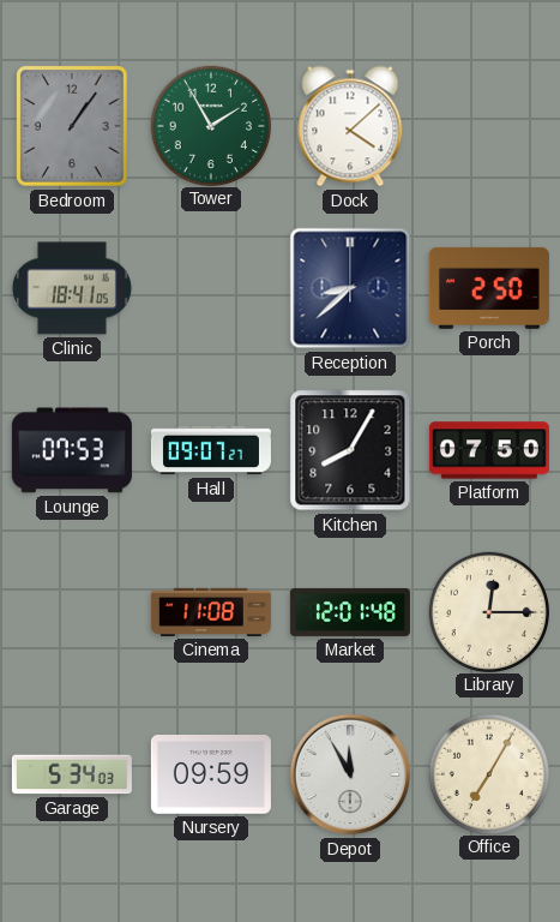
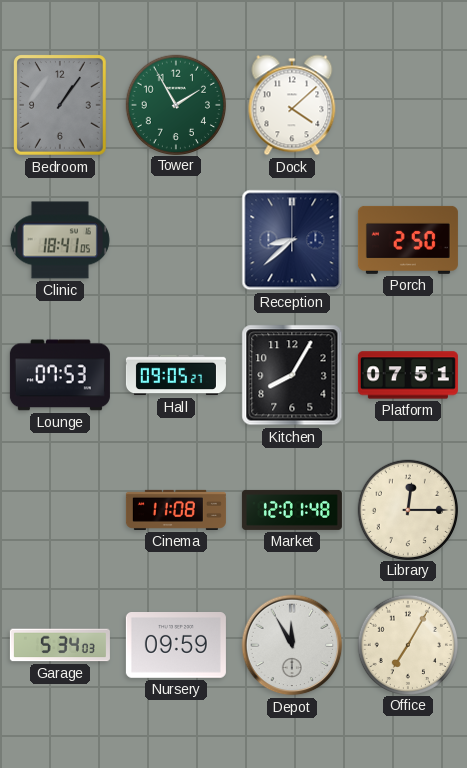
Hall: 09:07 -> 09:05
Platform: 07:50 -> 07:51
